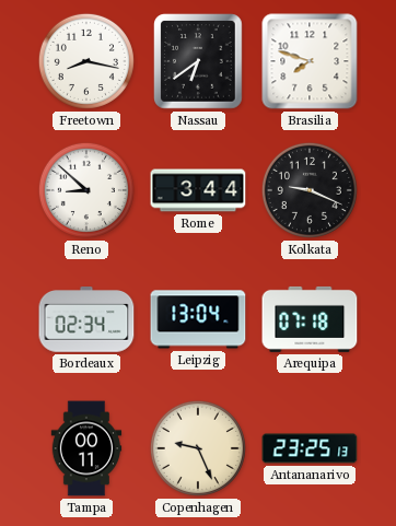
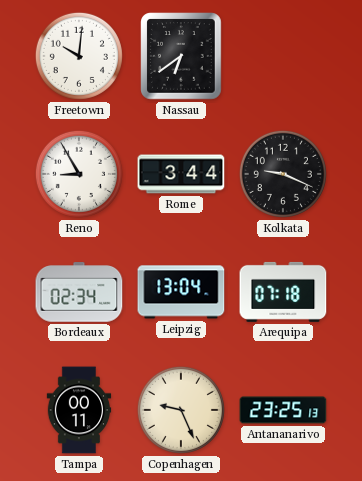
Freetown: 8:17 -> 10:01
Brasilia: 7:48 -> none
Reno: 8:52 -> 8:55
